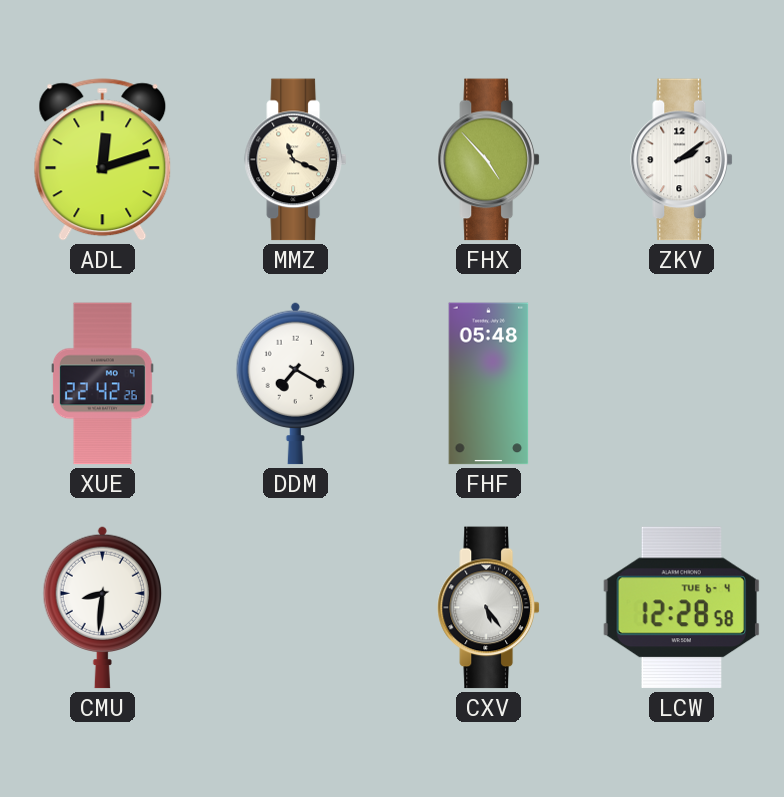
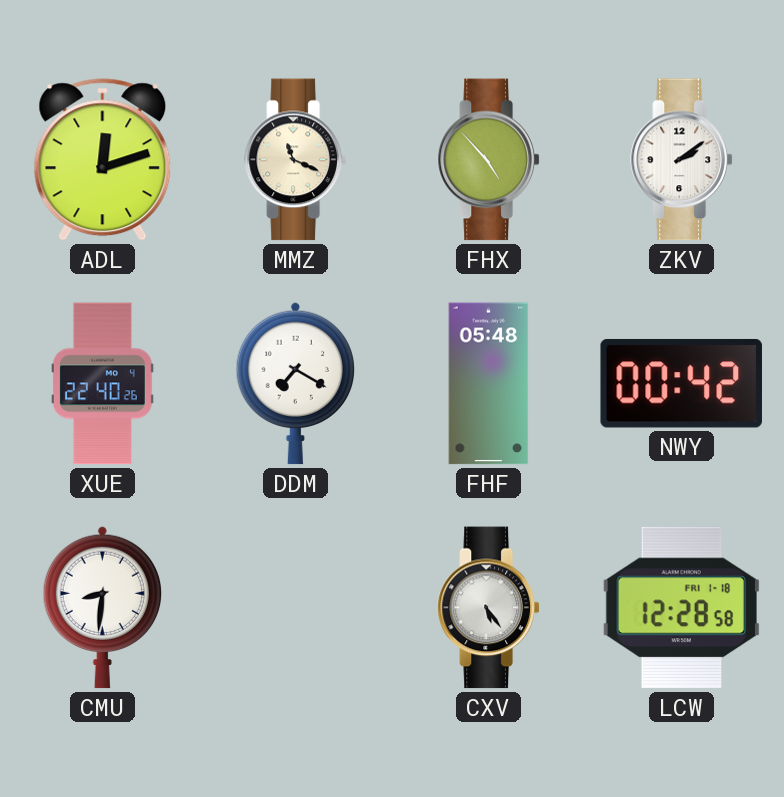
XUE: 22:42 -> 22:40
NWY: none -> 00:42
LCW date: TUE 6-4 -> FRI 1-18
